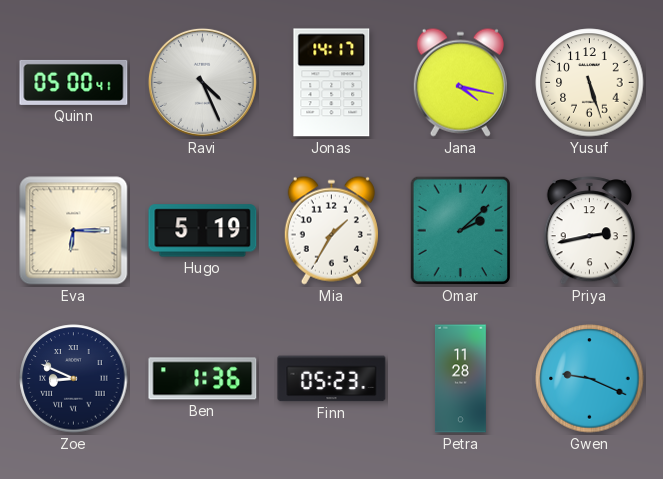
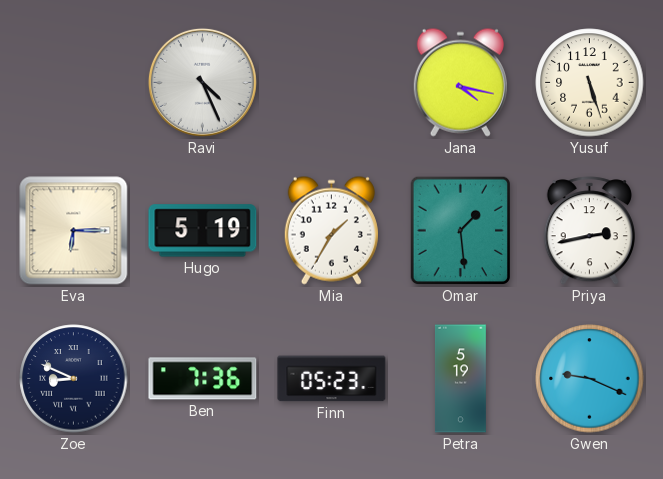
Quinn: 05:00 -> none
Jonas: 14:17 -> none
Omar: 2:08 -> 1:29
Ben: 1:36 -> 7:36
Petra: 11:28 -> 5:19
